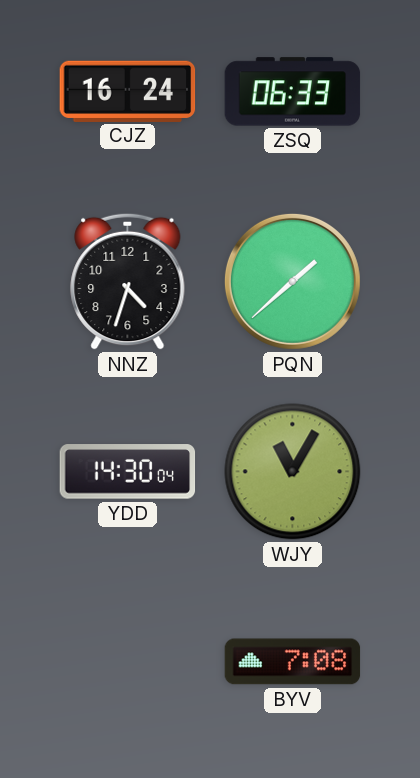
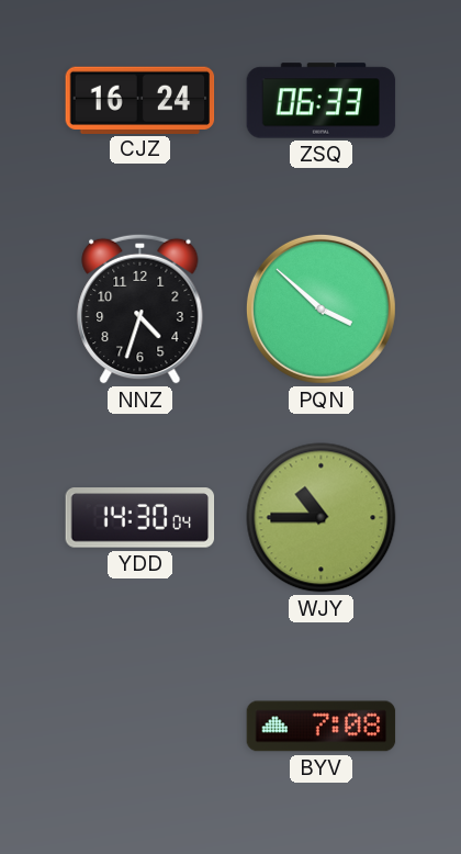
PQN: 1:38 -> 3:52
WJY: 11:05 -> 10:45
